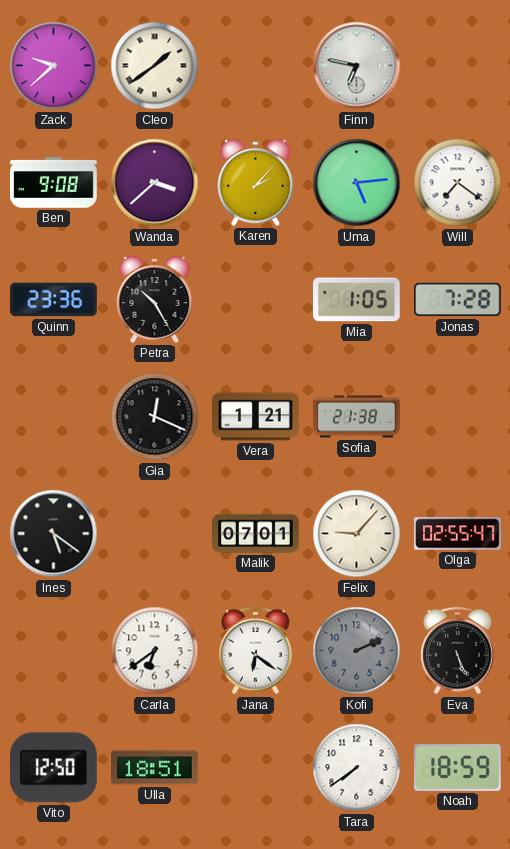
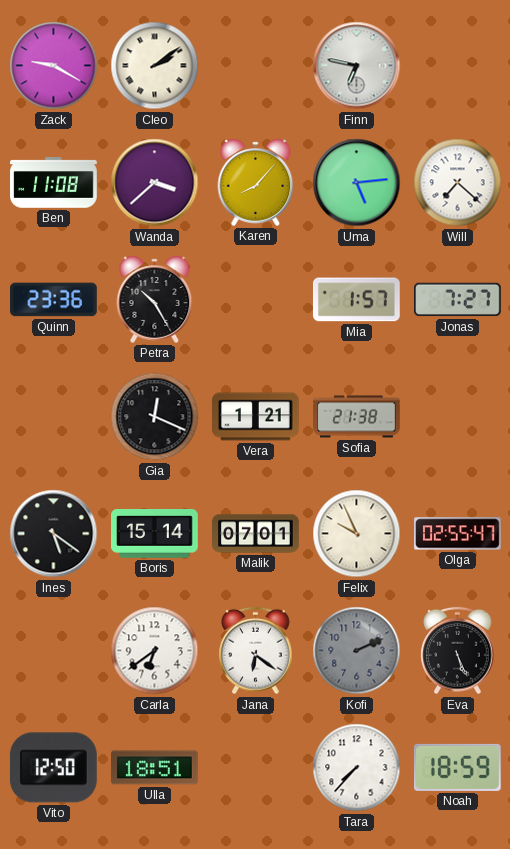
Zack: 9:38 -> 9:20
Cleo: 1:39 -> 2:09
Ben: 9:08 -> 11:08
Karen: 2:07 -> 8:07
Will: 7:21 -> 7:22
Mia: 1:05 -> 1:57
Jonas: 7:28 -> 7:27
Boris: none -> 15:14
Felix: 9:07 -> 9:56
Tara: 7:39 -> 7:37
